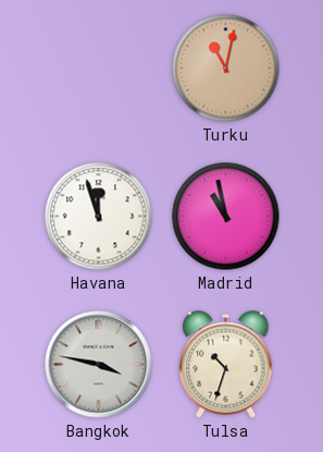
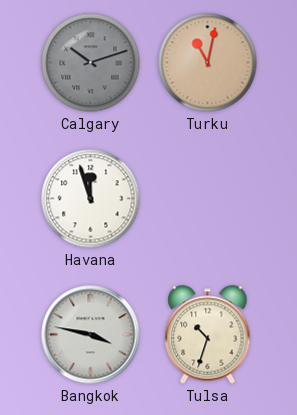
Calgary: none -> 10:12
Madrid: 10:58 -> none
